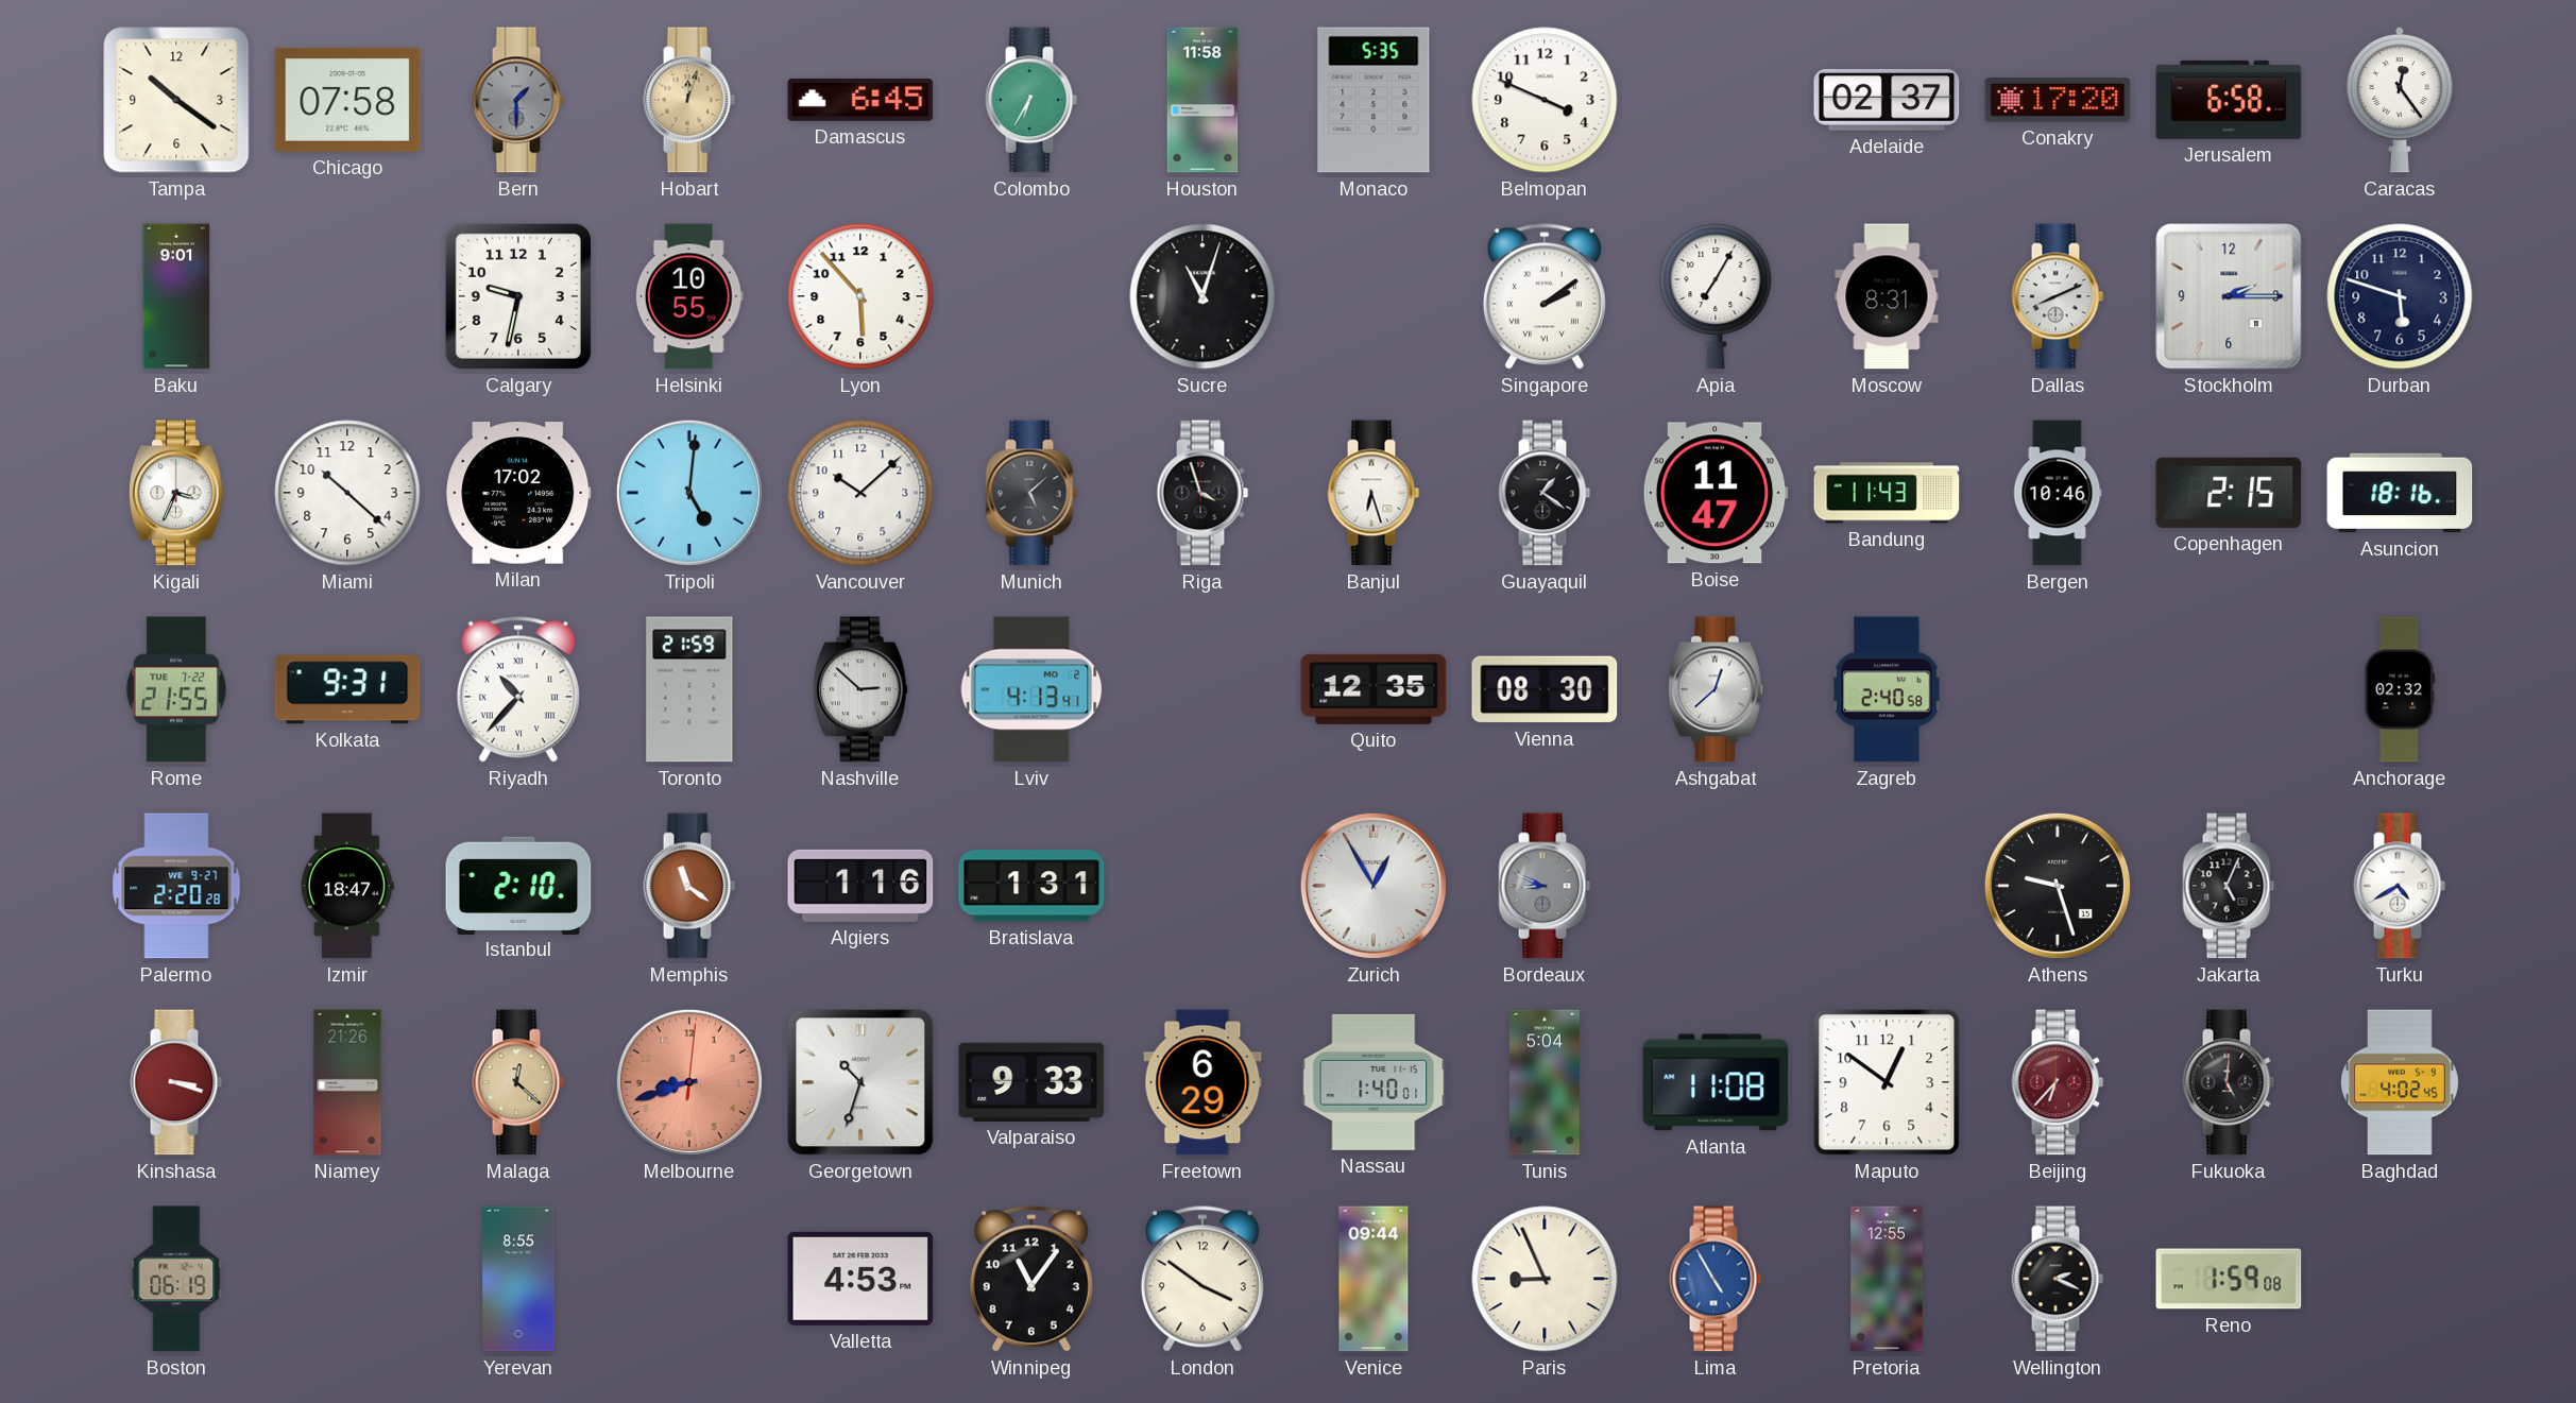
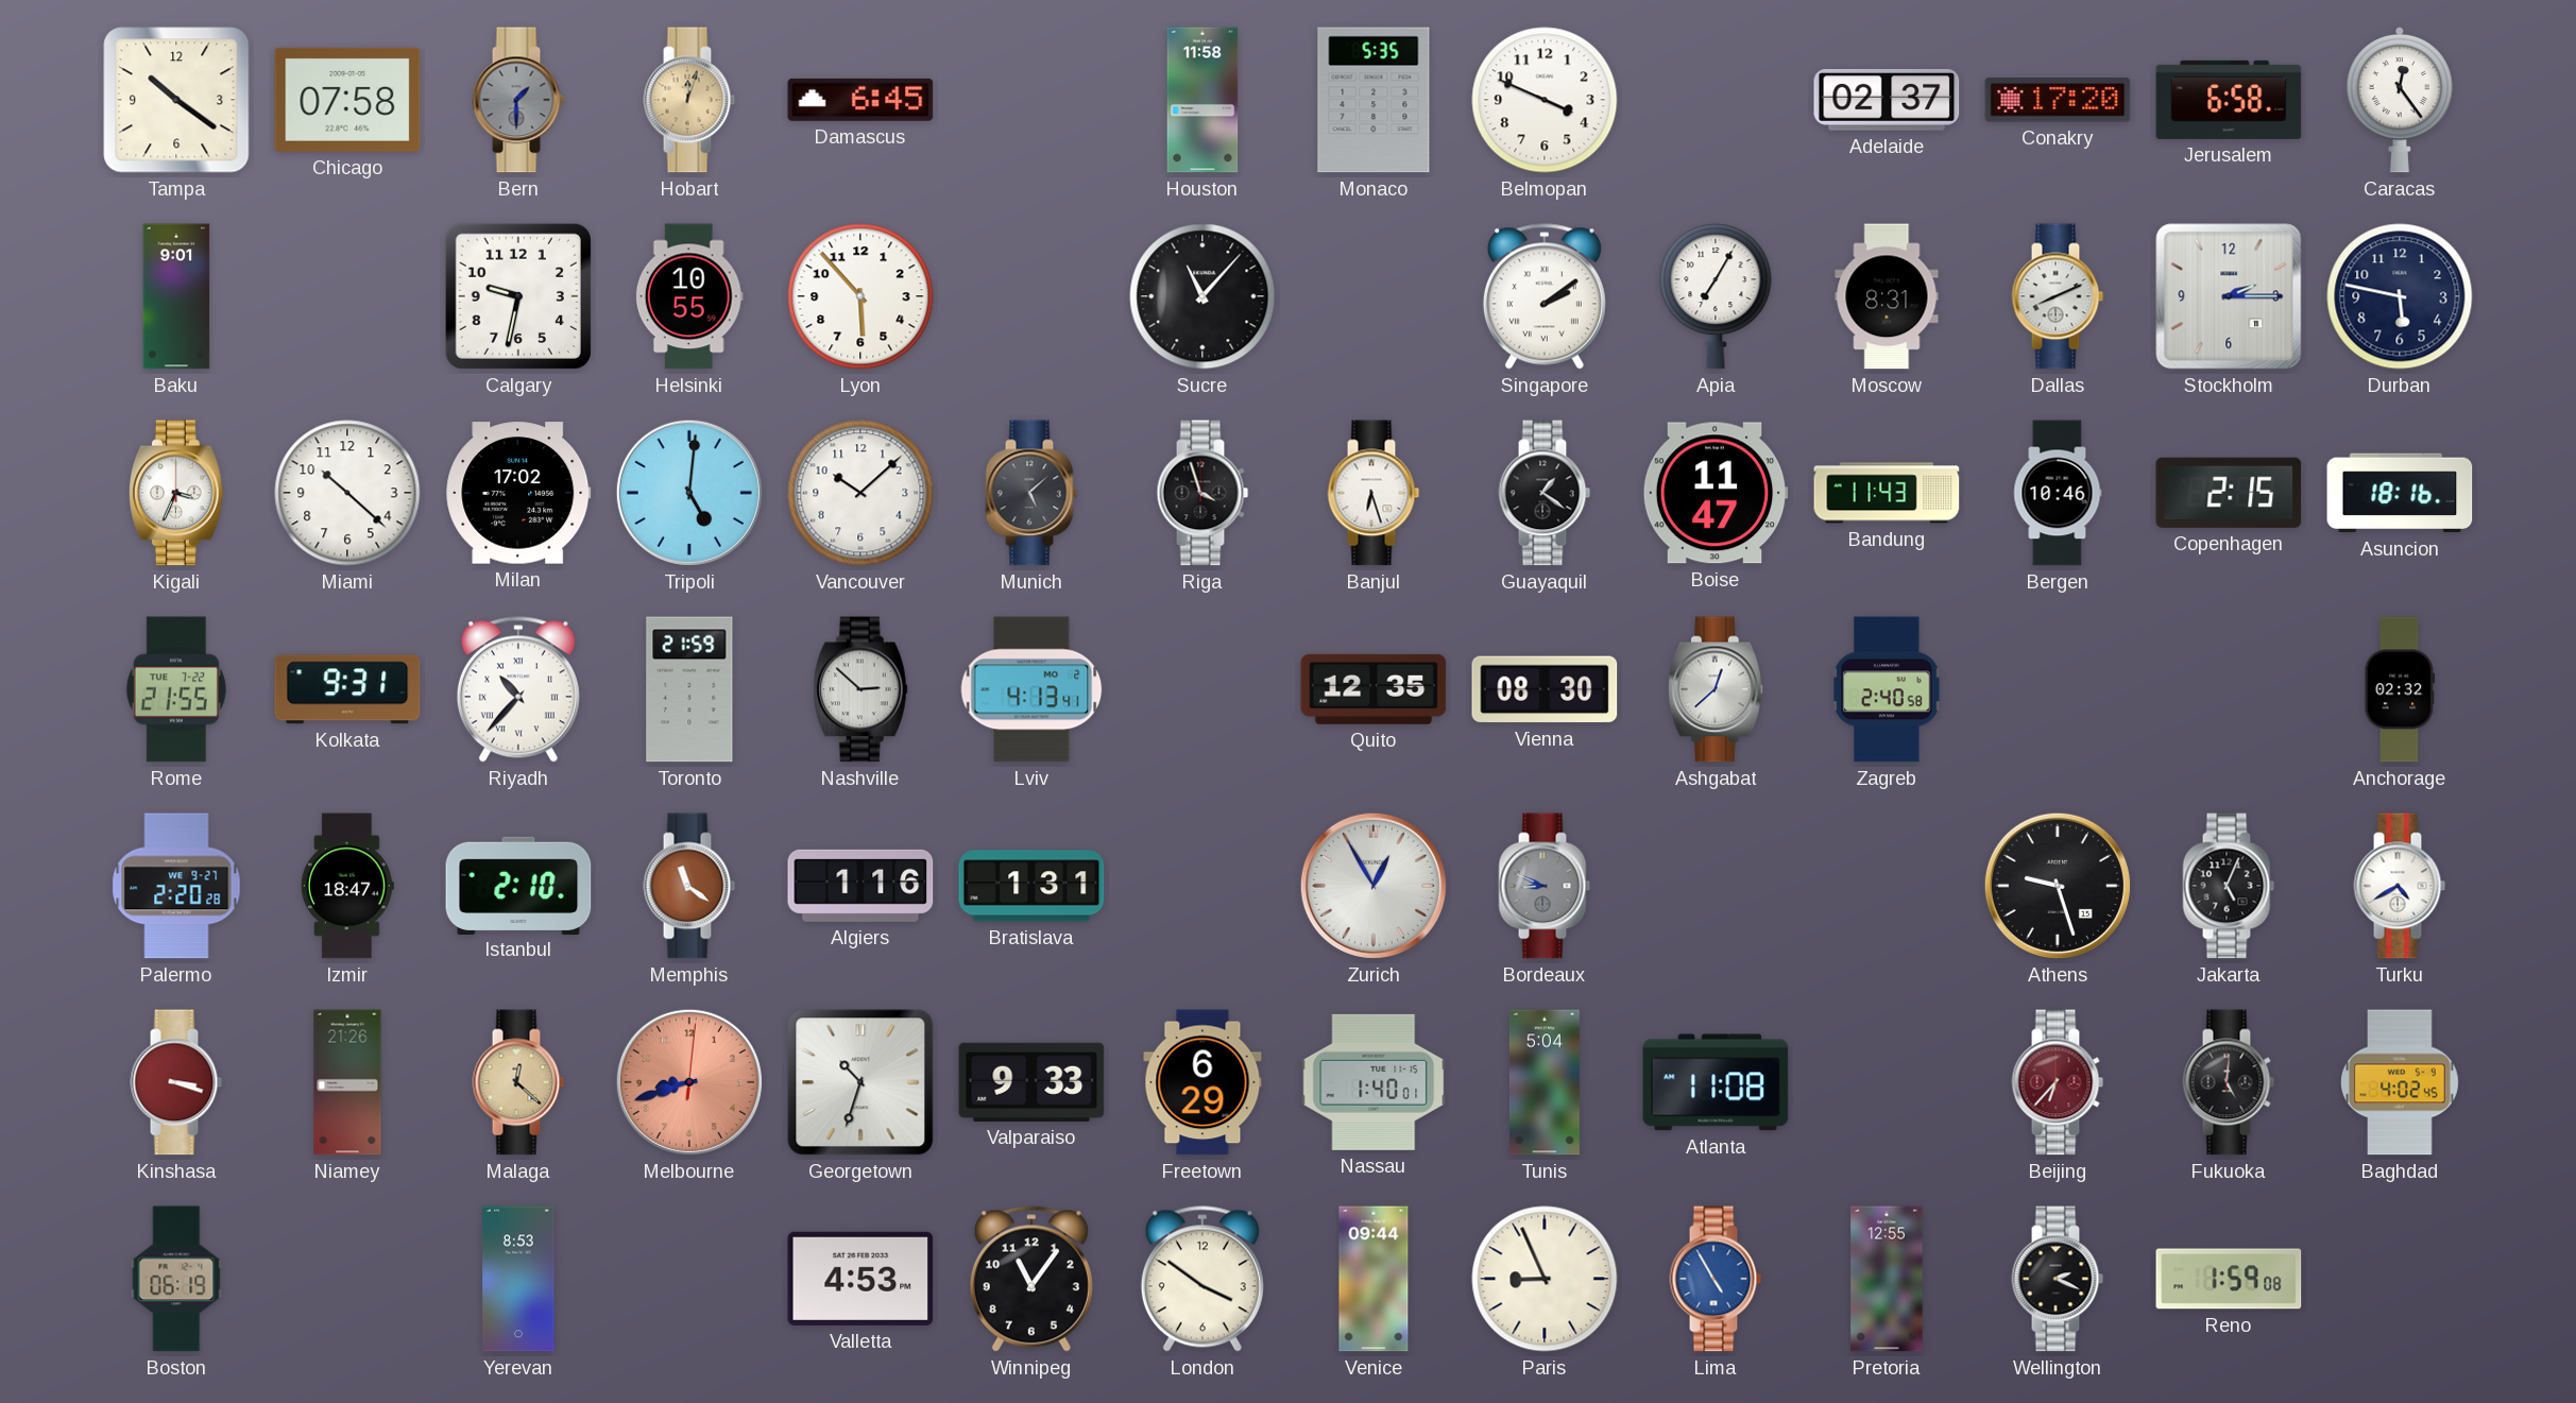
Colombo: 6:35 -> none
Sucre: 11:03 -> 11:07
Durban: 5:48 -> 5:47
Maputo: 12:51 -> none
Yerevan: 8:55 -> 8:53
